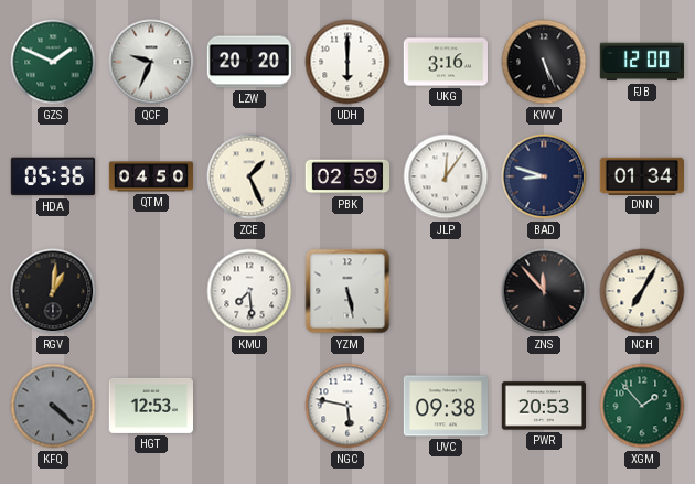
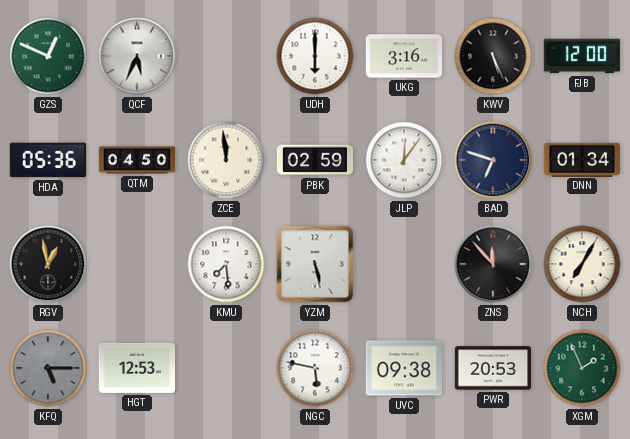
GZS: 1:49 -> 12:49
QCF: 9:34 -> 5:34
LZW: 20:20 -> none
ZCE: 1:26 -> 11:59
BAD: 8:48 -> 6:48
RGV: 1:01 -> 12:58
KFQ: 4:22 -> 5:15
XGM: 1:53 -> 1:56
